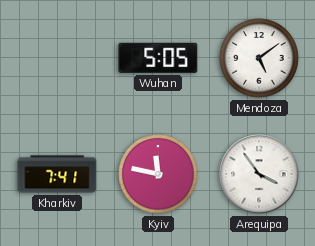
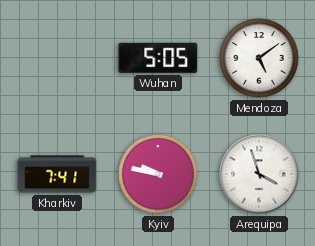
Kyiv: 11:47 -> 9:47
Arequipa: 3:54 -> 3:57
